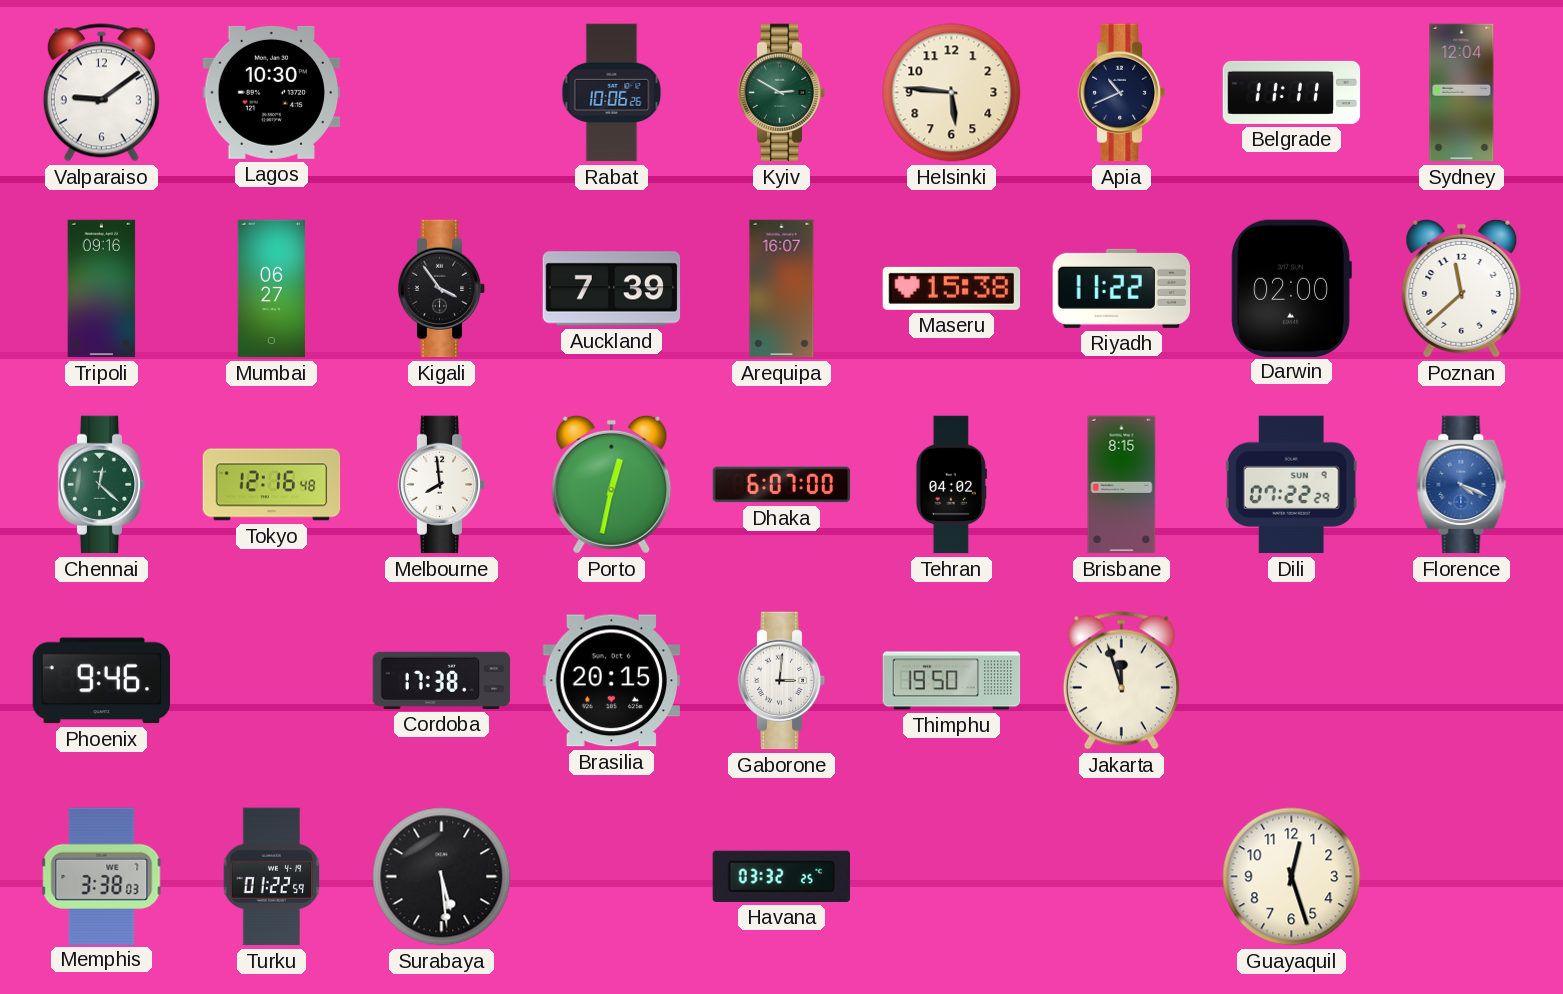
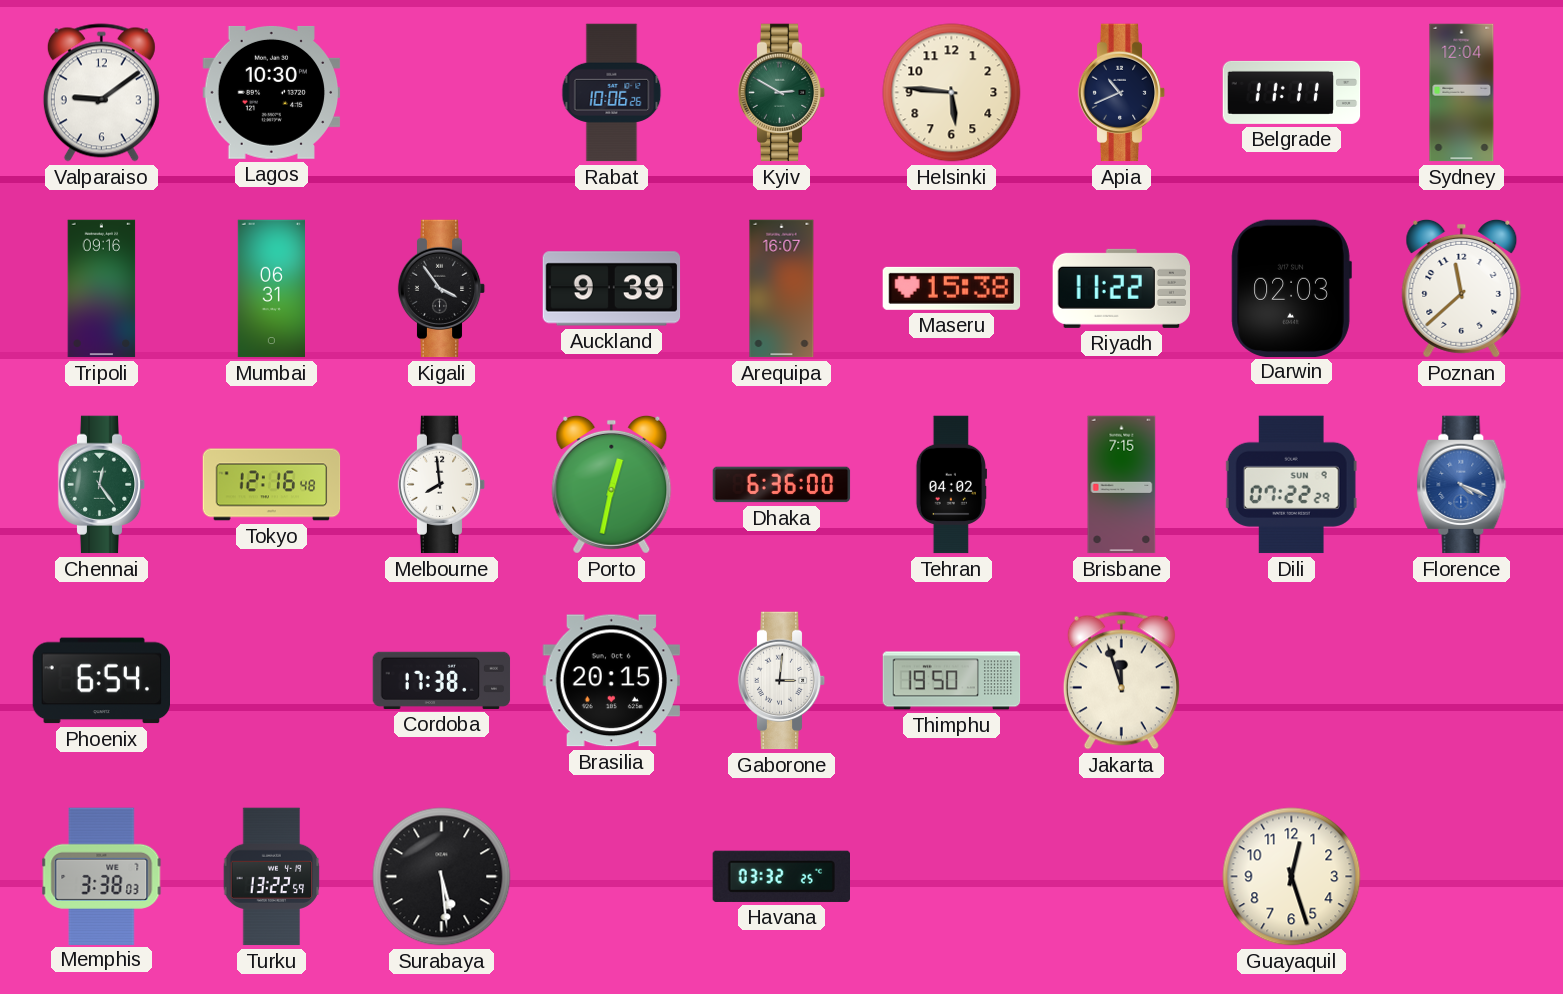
Mumbai: 06:27 -> 06:31
Auckland: 7:39 -> 9:39
Darwin: 02:00 -> 02:03
Chennai: 12:22 -> 12:24
Dhaka: 6:07 -> 6:36
Brisbane: 8:15 -> 7:15
Phoenix: 9:46 -> 6:54
Turku: 01:22 -> 13:22
